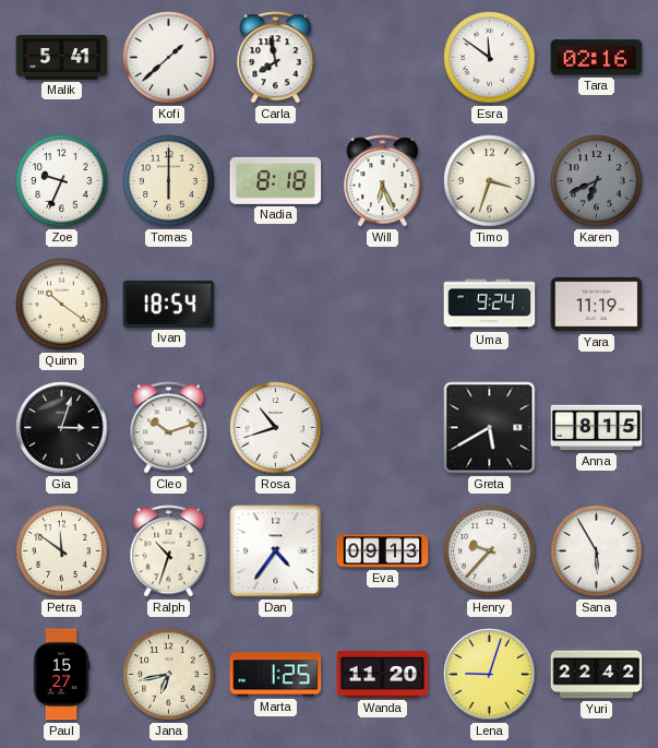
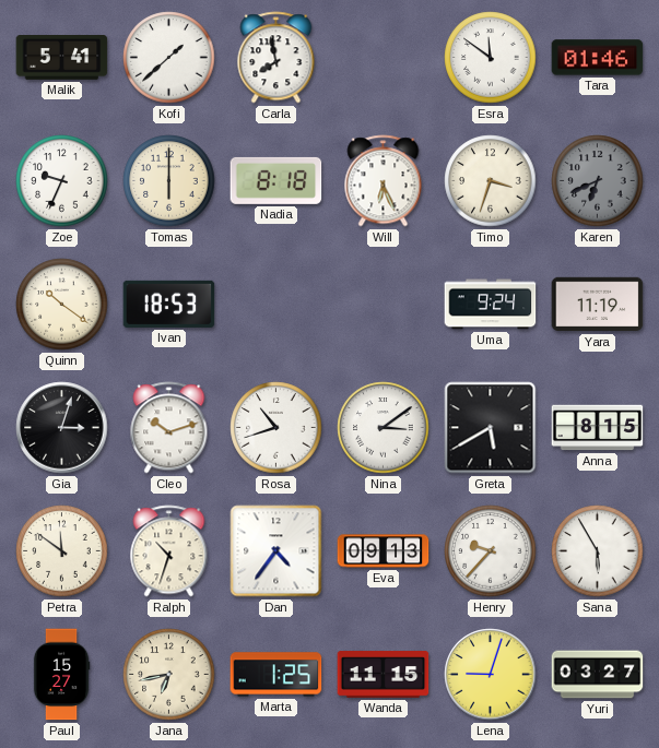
Tara: 02:16 -> 01:46
Ivan: 18:54 -> 18:53
Nina: none -> 3:09
Wanda: 11:20 -> 11:15
Yuri: 22:42 -> 03:27
